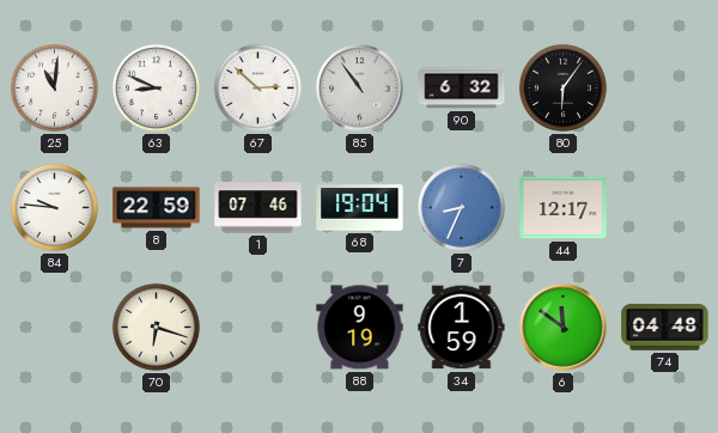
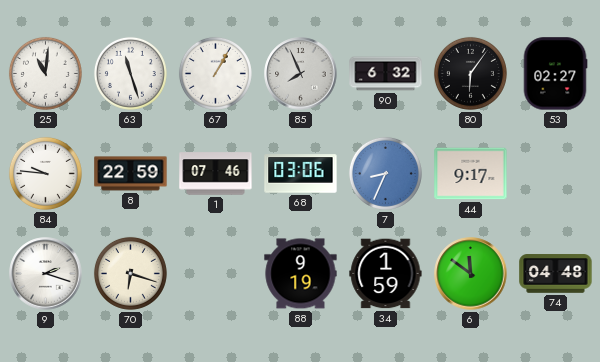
63: 8:49 -> 11:27
67: 2:52 -> 1:05
85: 10:54 -> 7:56
53: none -> 02:27
68: 19:04 -> 03:06
44: 12:17 -> 9:17
9: none -> 2:18
